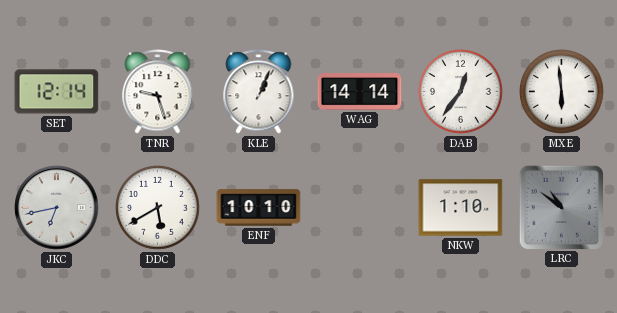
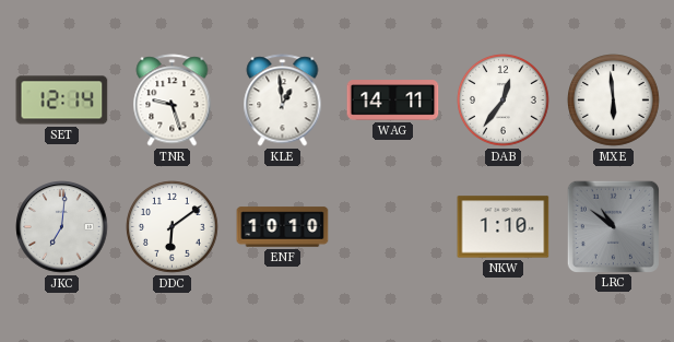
KLE: 1:04 -> 12:59
WAG: 14:14 -> 14:11
JKC: 6:43 -> 7:01
DDC: 5:40 -> 6:09
